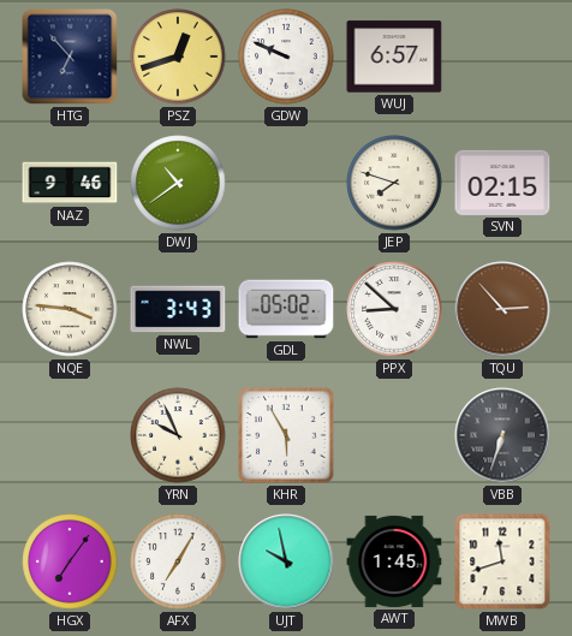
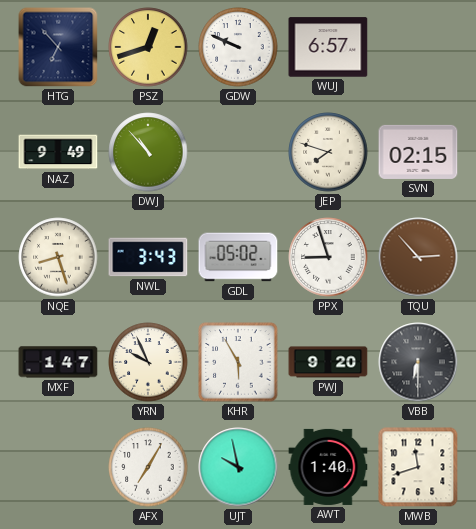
NAZ: 9:46 -> 9:49
DWJ: 10:39 -> 10:53
NQE: 3:46 -> 8:27
PPX: 8:52 -> 8:57
MXF: none -> 1:47
PWJ: none -> 9:20
VBB: 6:33 -> 6:30
HGX: 7:06 -> none
AWT: 1:45 -> 1:40
